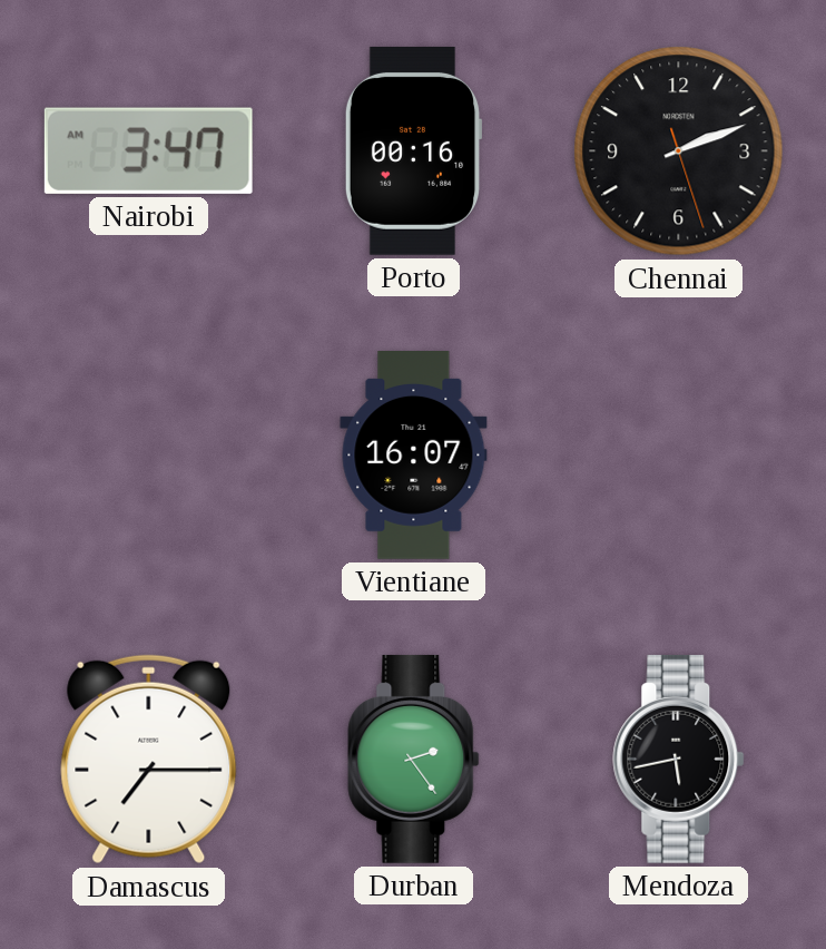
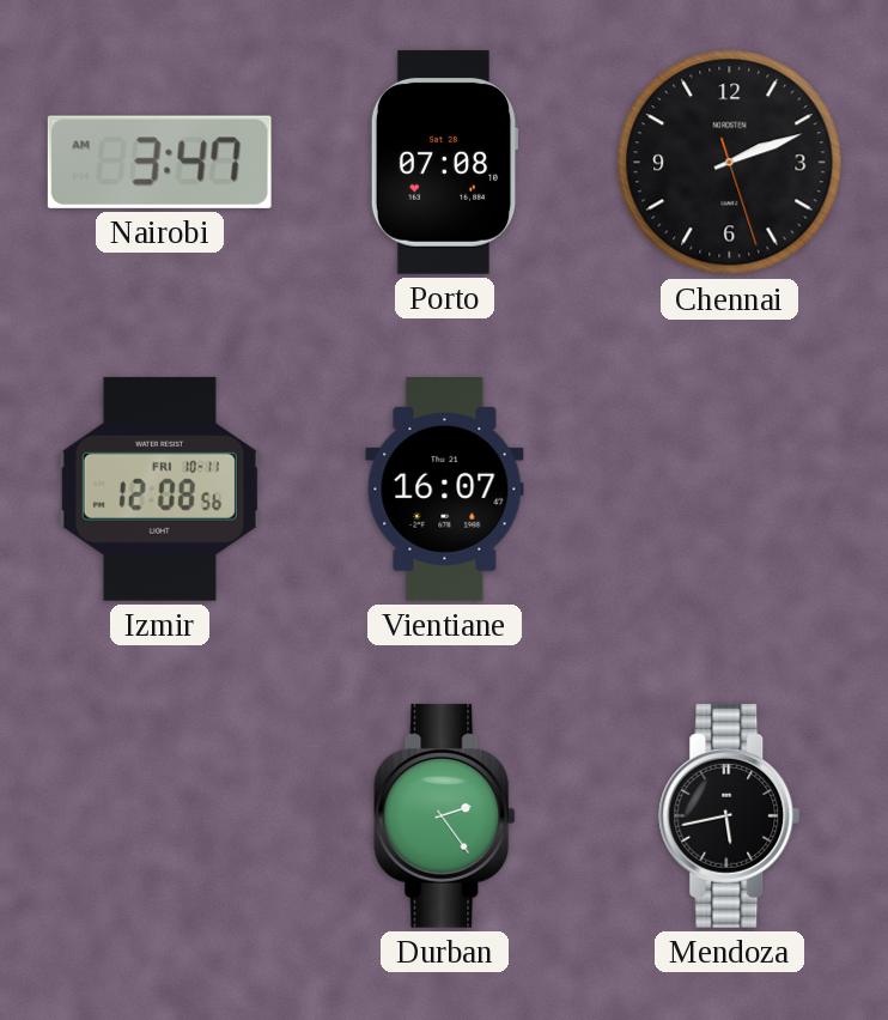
Porto: 00:16 -> 07:08
Izmir: none -> 12:08
Damascus: 7:15 -> none
